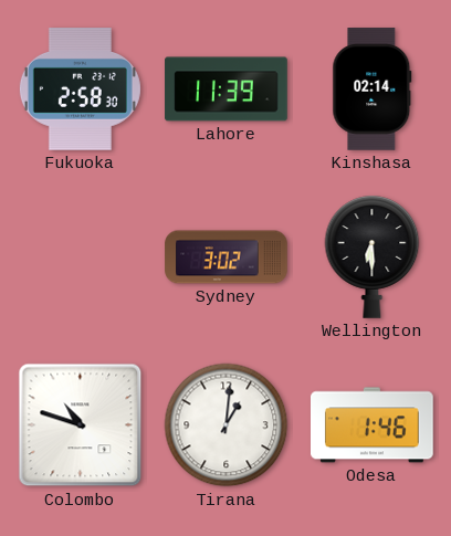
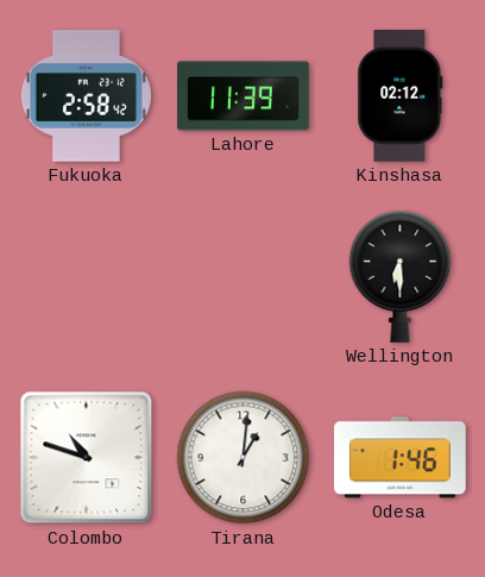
Fukuoka: 2:58:30 -> 2:58:42
Kinshasa: 02:14 -> 02:12
Sydney: 3:02 -> none
